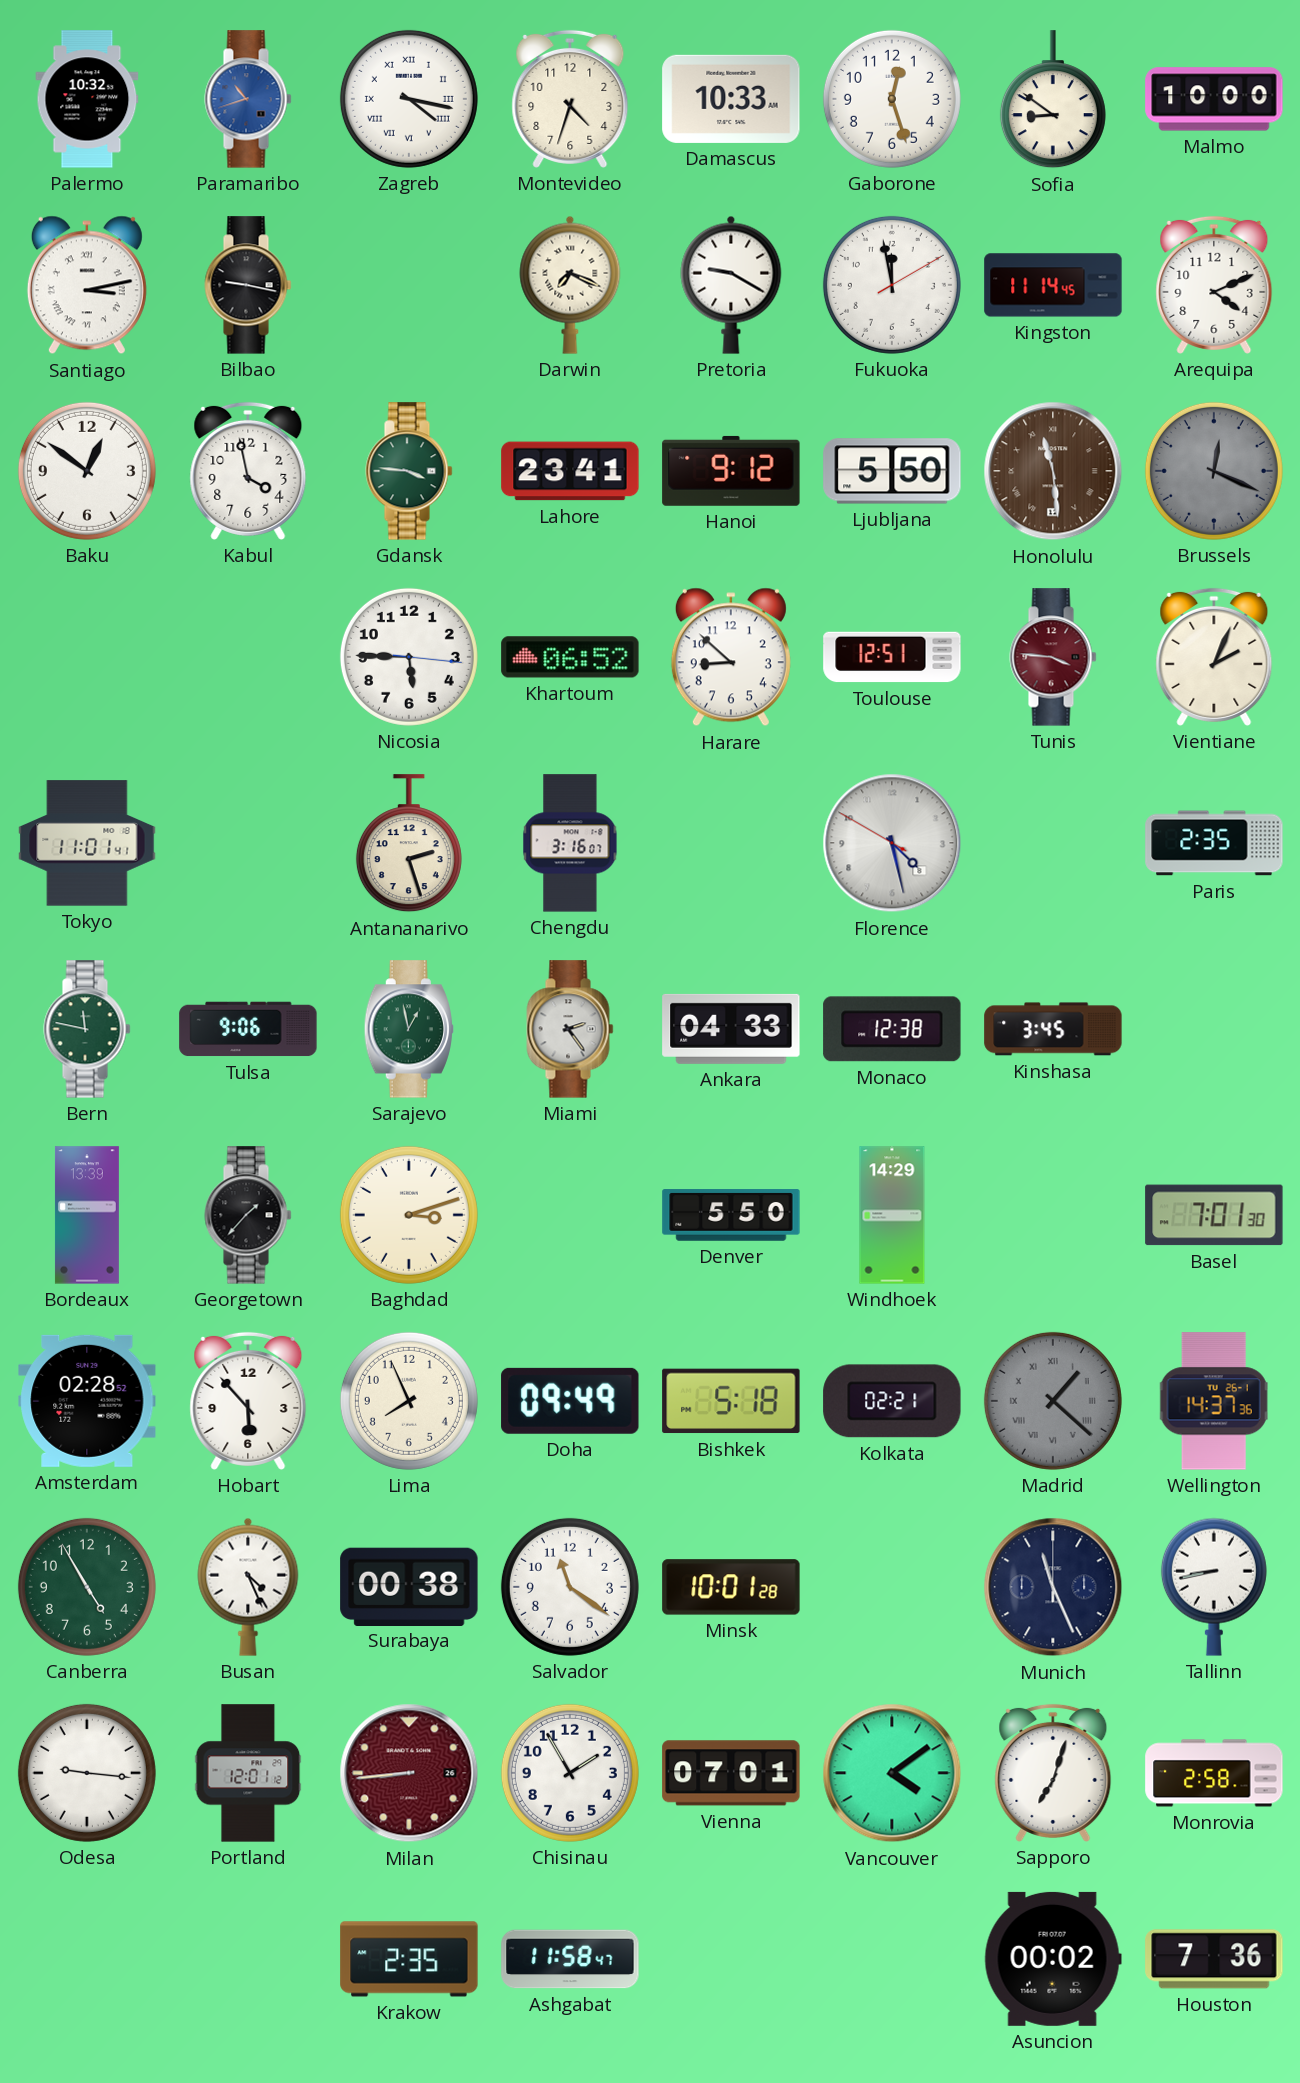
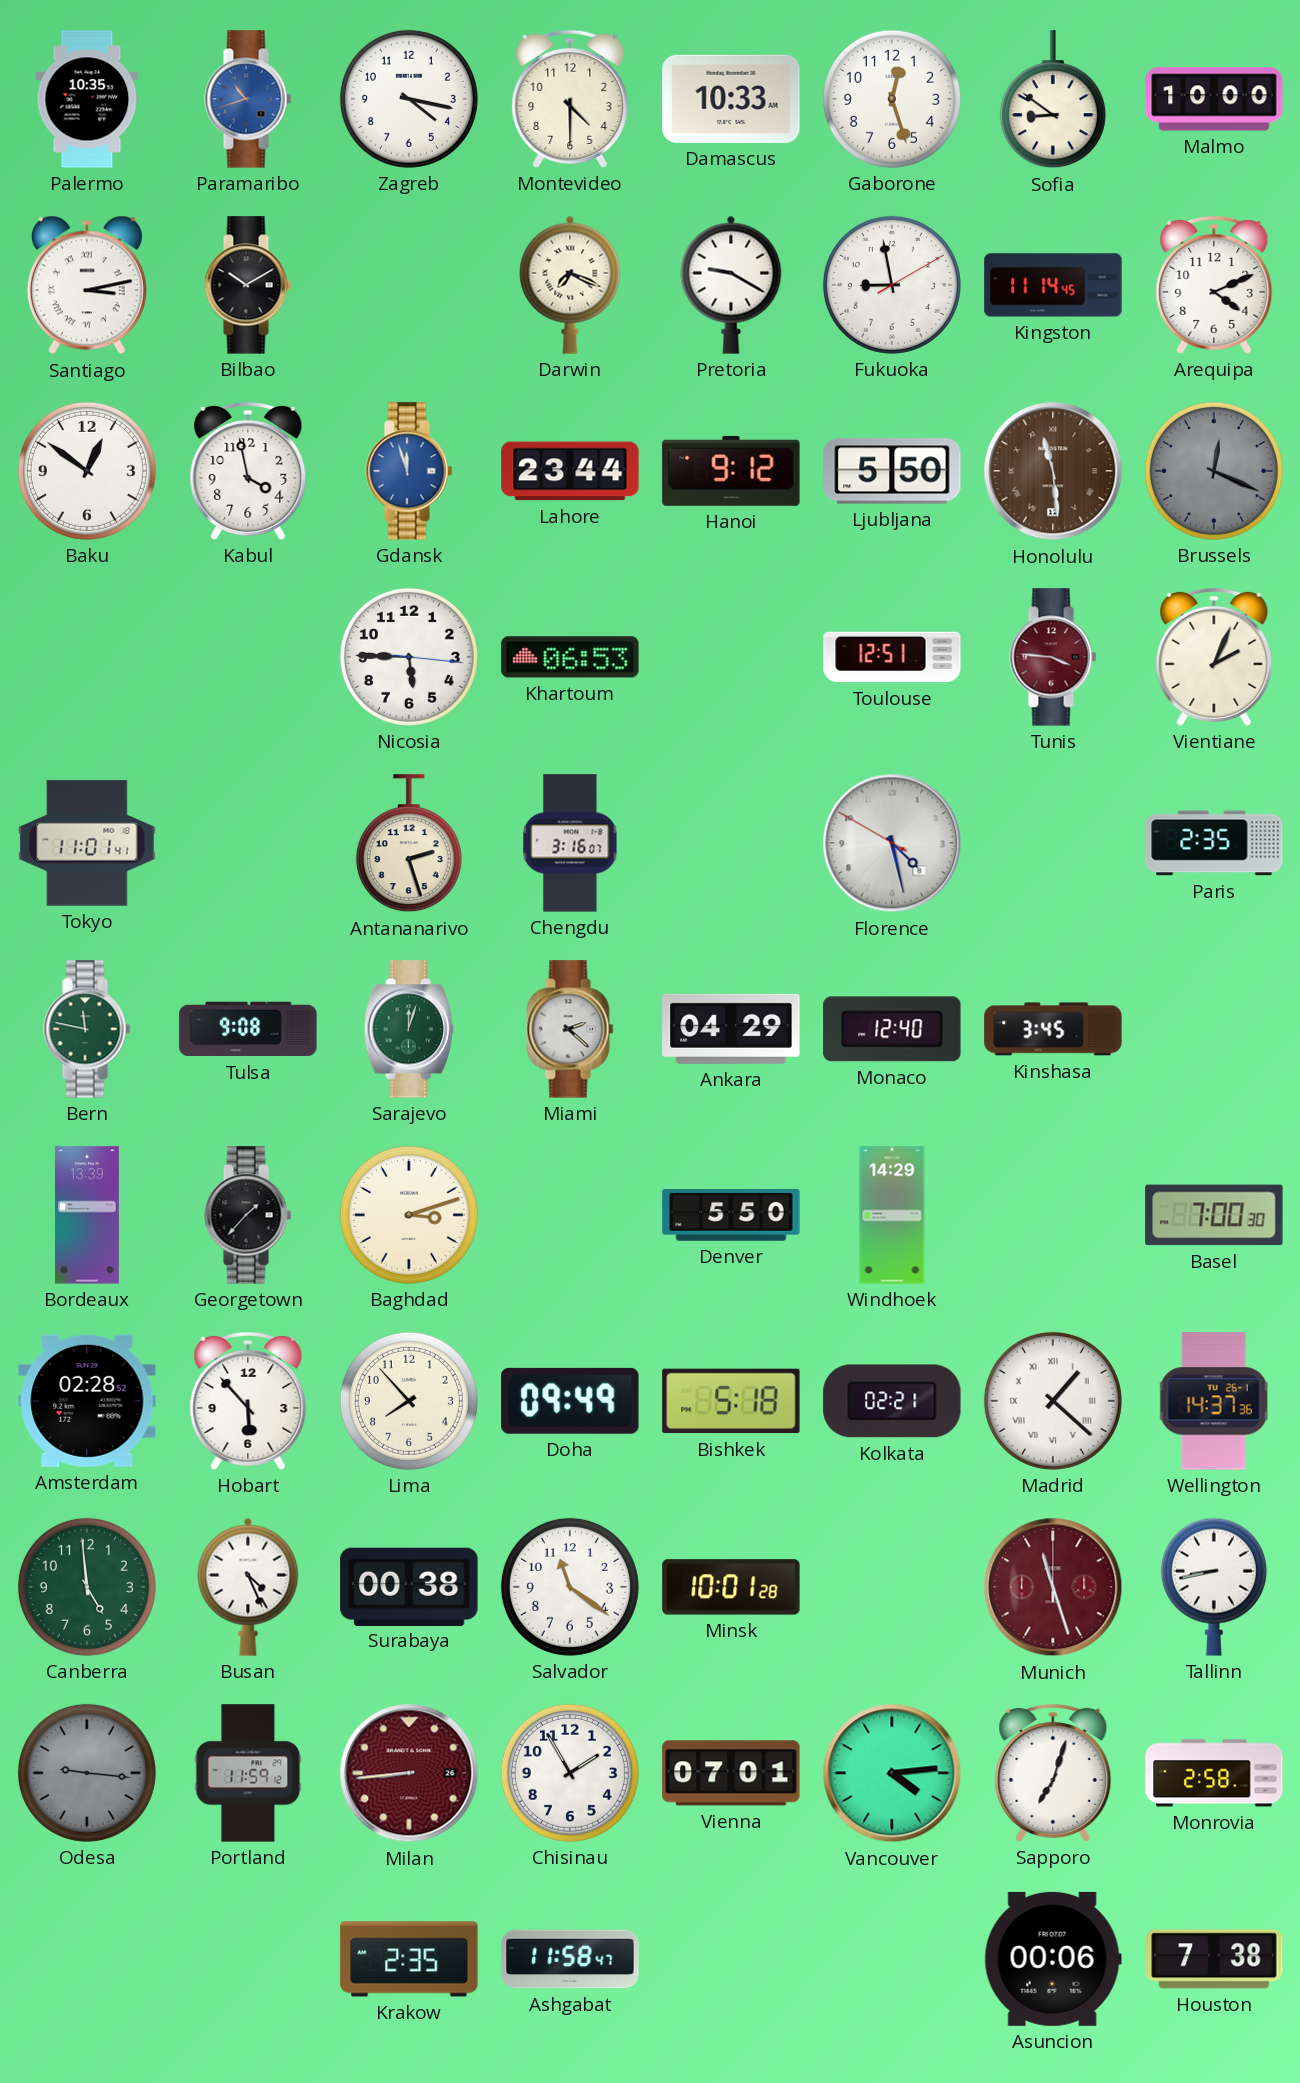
Palermo: 10:32 -> 10:35
Zagreb numerals: Roman -> Arabic
Montevideo: 4:33 -> 4:30
Bilbao: 9:17 -> 10:10
Fukuoka: 11:58 -> 8:58
Gdansk: 3:46 -> 11:57
Gdansk dial: green -> blue
Lahore: 23:41 -> 23:44
Khartoum: 06:52 -> 06:53
Harare: 8:52 -> none
Tulsa: 9:06 -> 9:08
Sarajevo: 12:58 -> 12:03
Miami: 2:24 -> 2:22
Ankara: 04:33 -> 04:29
Monaco: 12:38 -> 12:40
Basel: 7:01 -> 7:00
Lima: 7:56 -> 7:53
Madrid dial: grey -> white
Canberra: 4:55 -> 4:59
Munich: 11:26 -> 11:27
Munich dial: navy -> burgundy
Odesa dial: white -> grey
Portland: 12:01 -> 11:59
Vancouver: 4:09 -> 4:14
Asuncion: 00:02 -> 00:06
Houston: 7:36 -> 7:38
